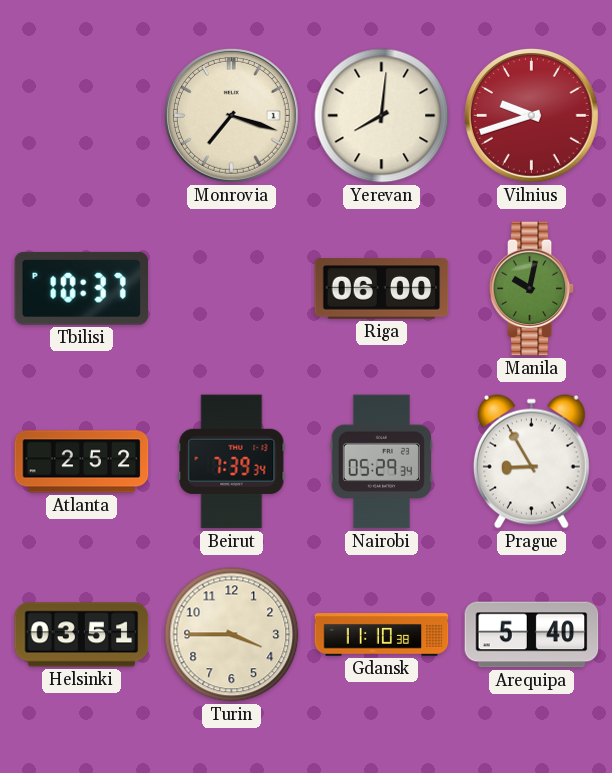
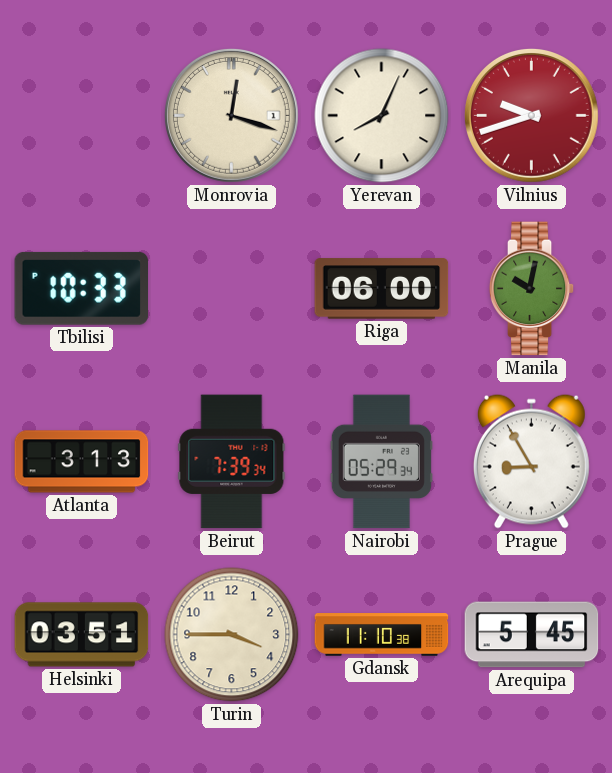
Monrovia: 7:18 -> 12:18
Yerevan: 8:01 -> 8:04
Tbilisi: 10:37 -> 10:33
Atlanta: 2:52 -> 3:13
Arequipa: 5:40 -> 5:45
